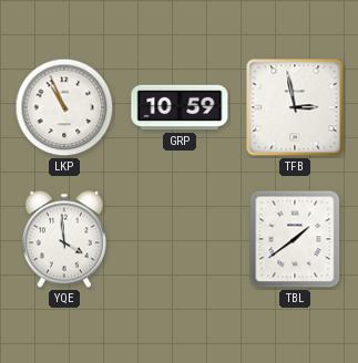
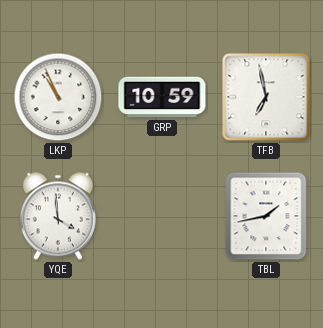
TFB: 2:58 -> 6:58
TBL: 1:39 -> 1:43
